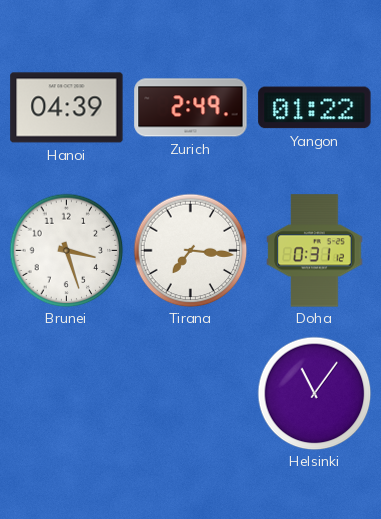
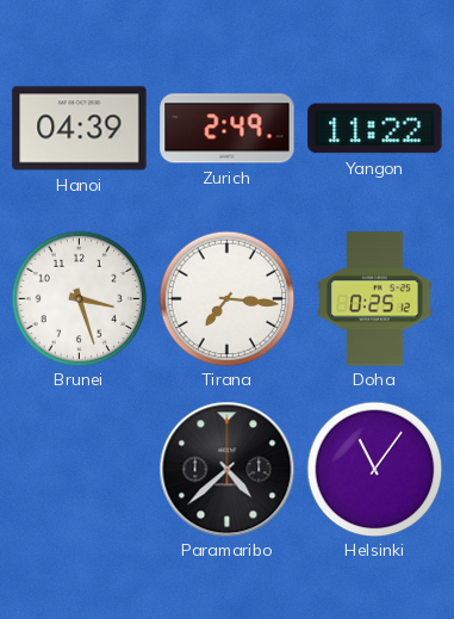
Yangon: 01:22 -> 11:22
Doha: 0:31 -> 0:25
Paramaribo: none -> 4:38
